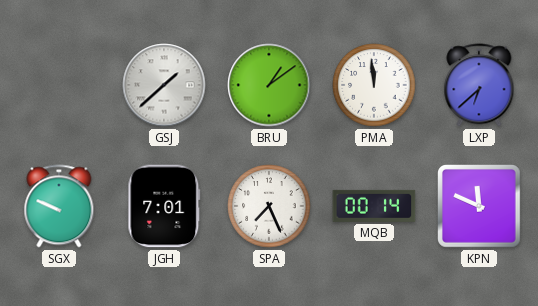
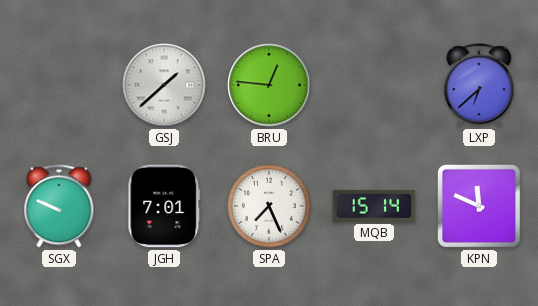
BRU: 1:09 -> 12:46
PMA: 11:59 -> none
MQB: 00:14 -> 15:14
